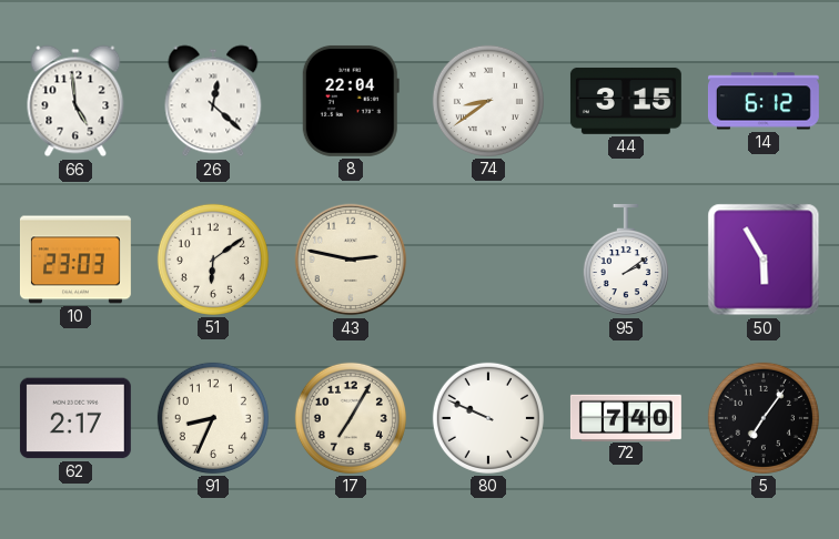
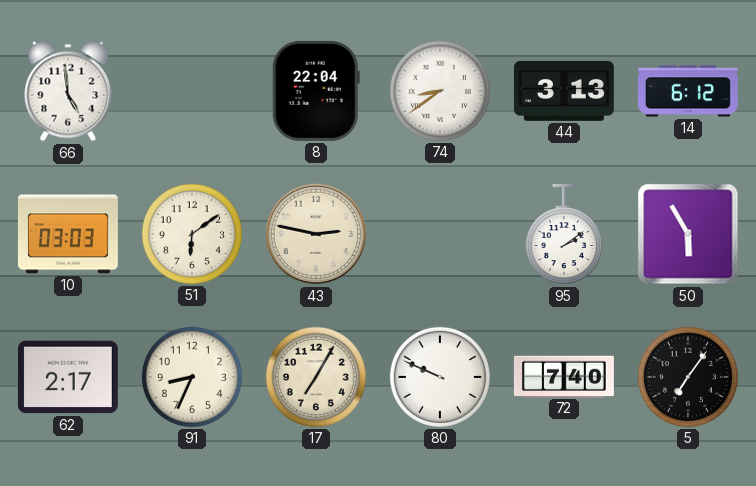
26: 12:22 -> none
44: 3:15 -> 3:13
10: 23:03 -> 03:03
